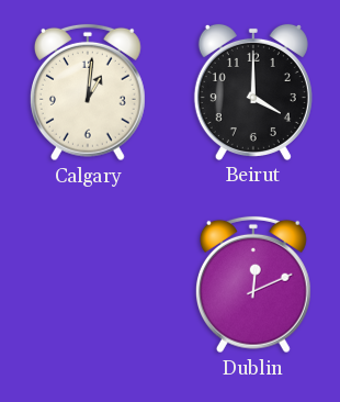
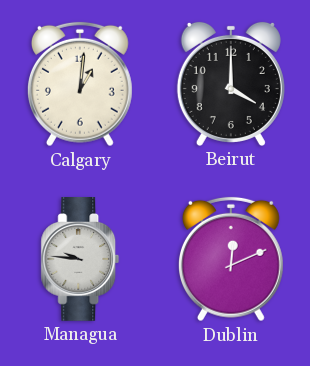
Managua: none -> 9:46
